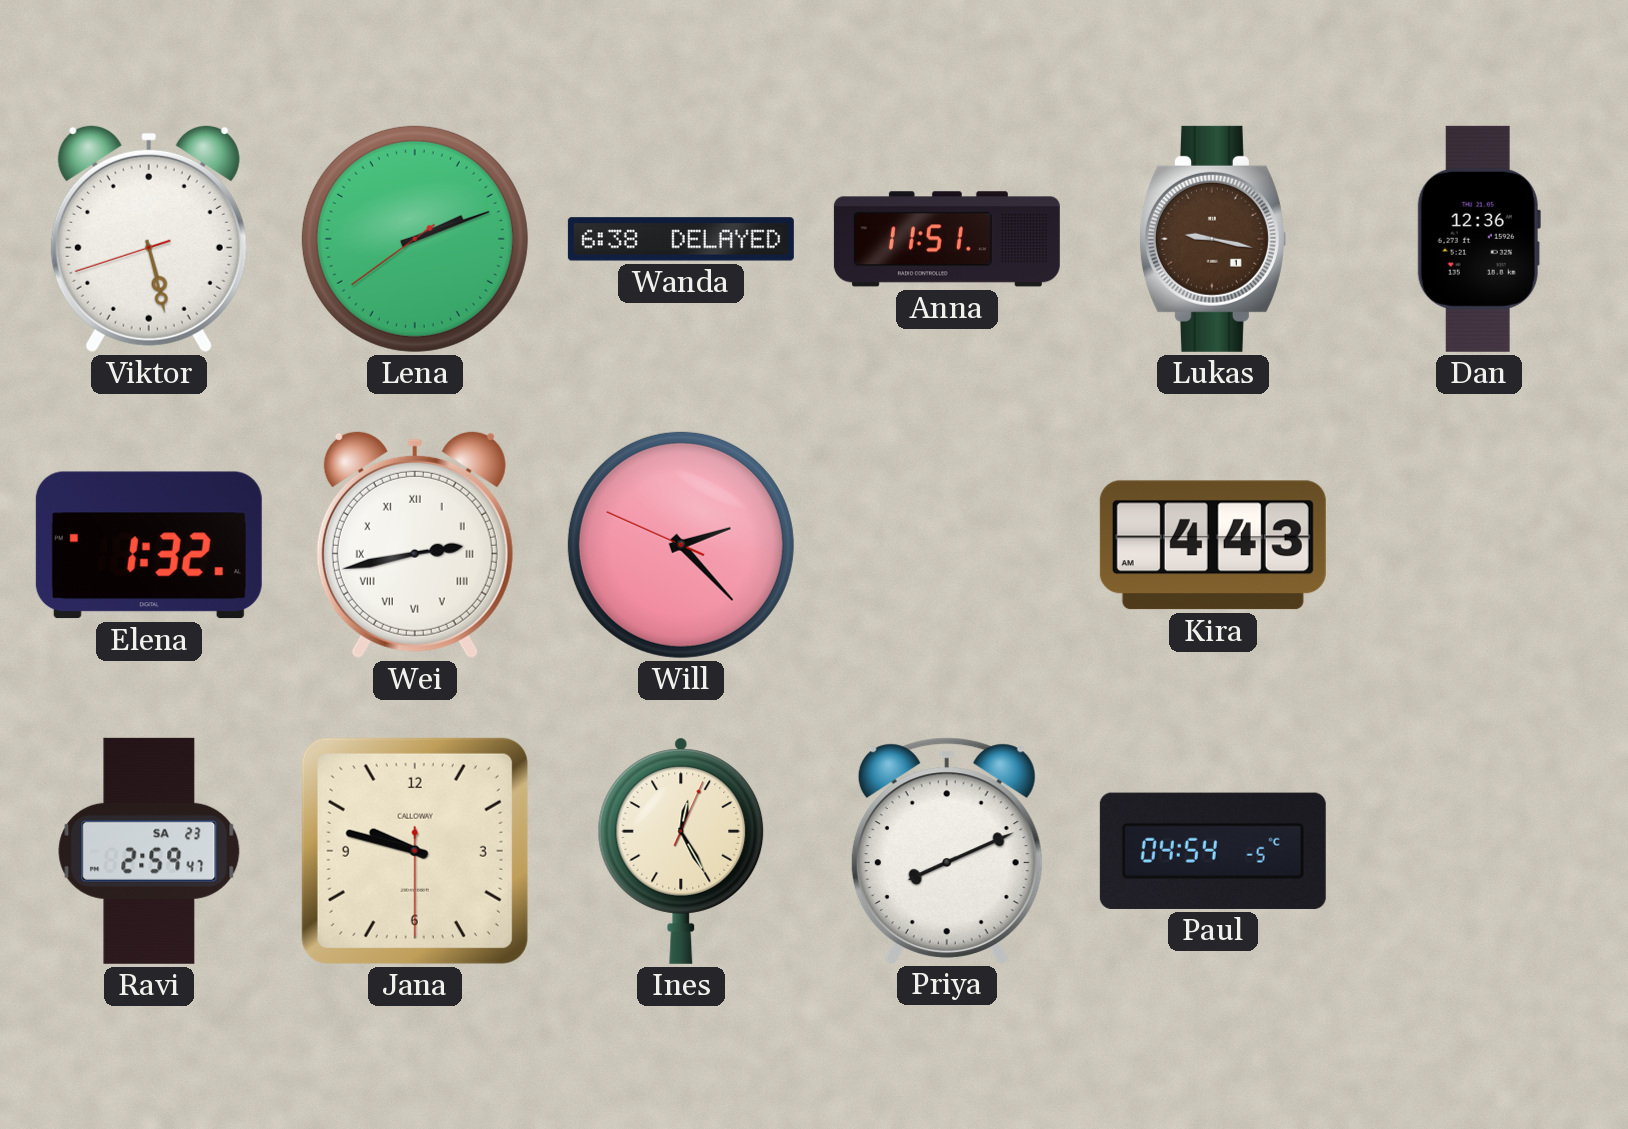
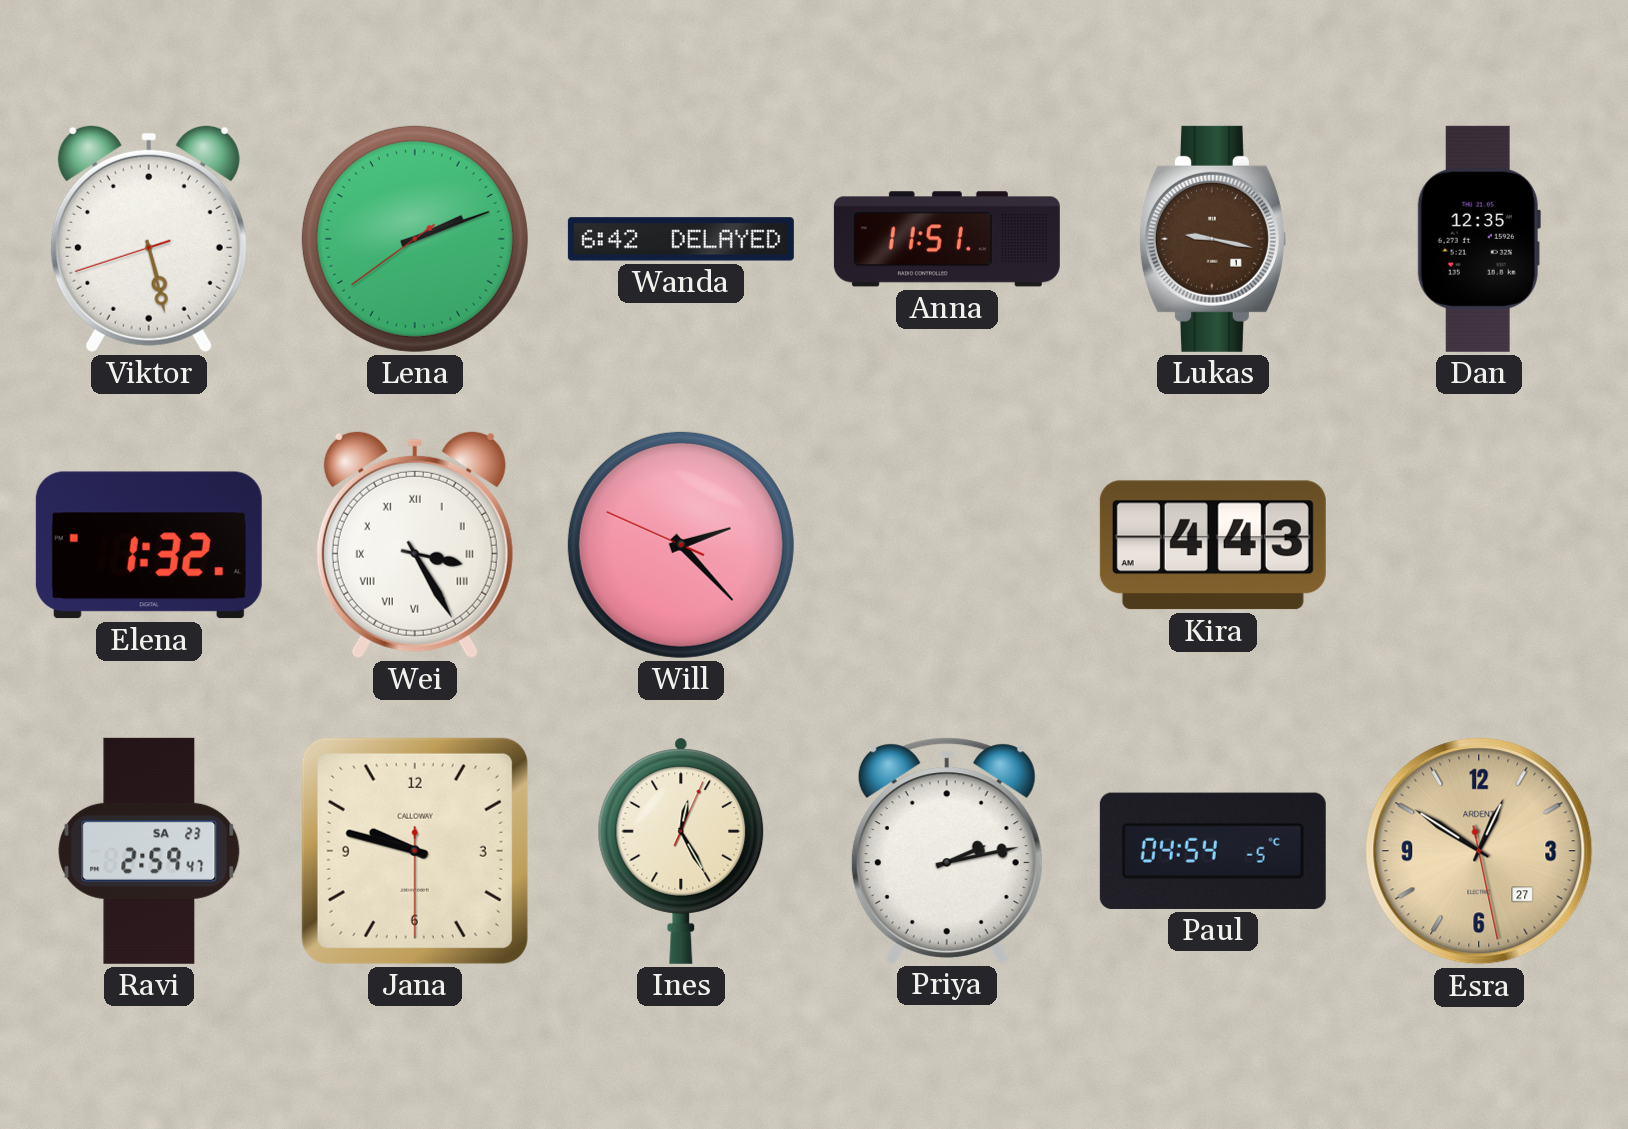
Wanda: 6:38 -> 6:42
Dan: 12:36 -> 12:35
Wei: 2:43 -> 3:25
Priya: 8:11 -> 2:13
Esra: none -> 12:50
